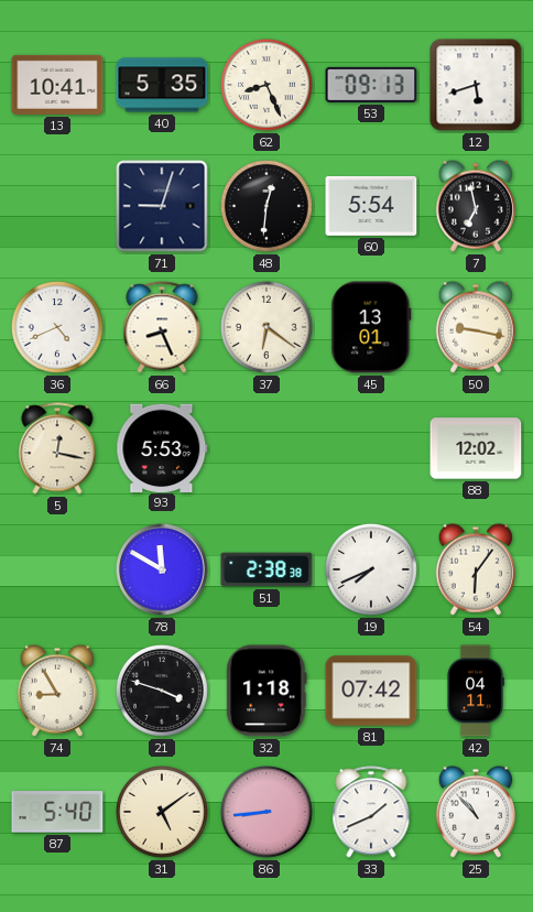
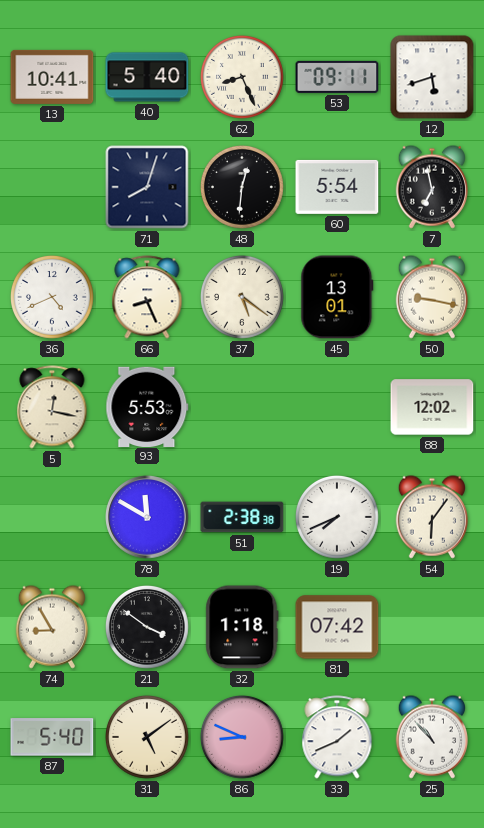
40: 5:35 -> 5:40
53: 09:13 -> 09:11
71: 9:03 -> 8:03
37: 6:21 -> 5:21
21: 3:48 -> 3:51
42: 04:11 -> none
86: 8:44 -> 8:49
